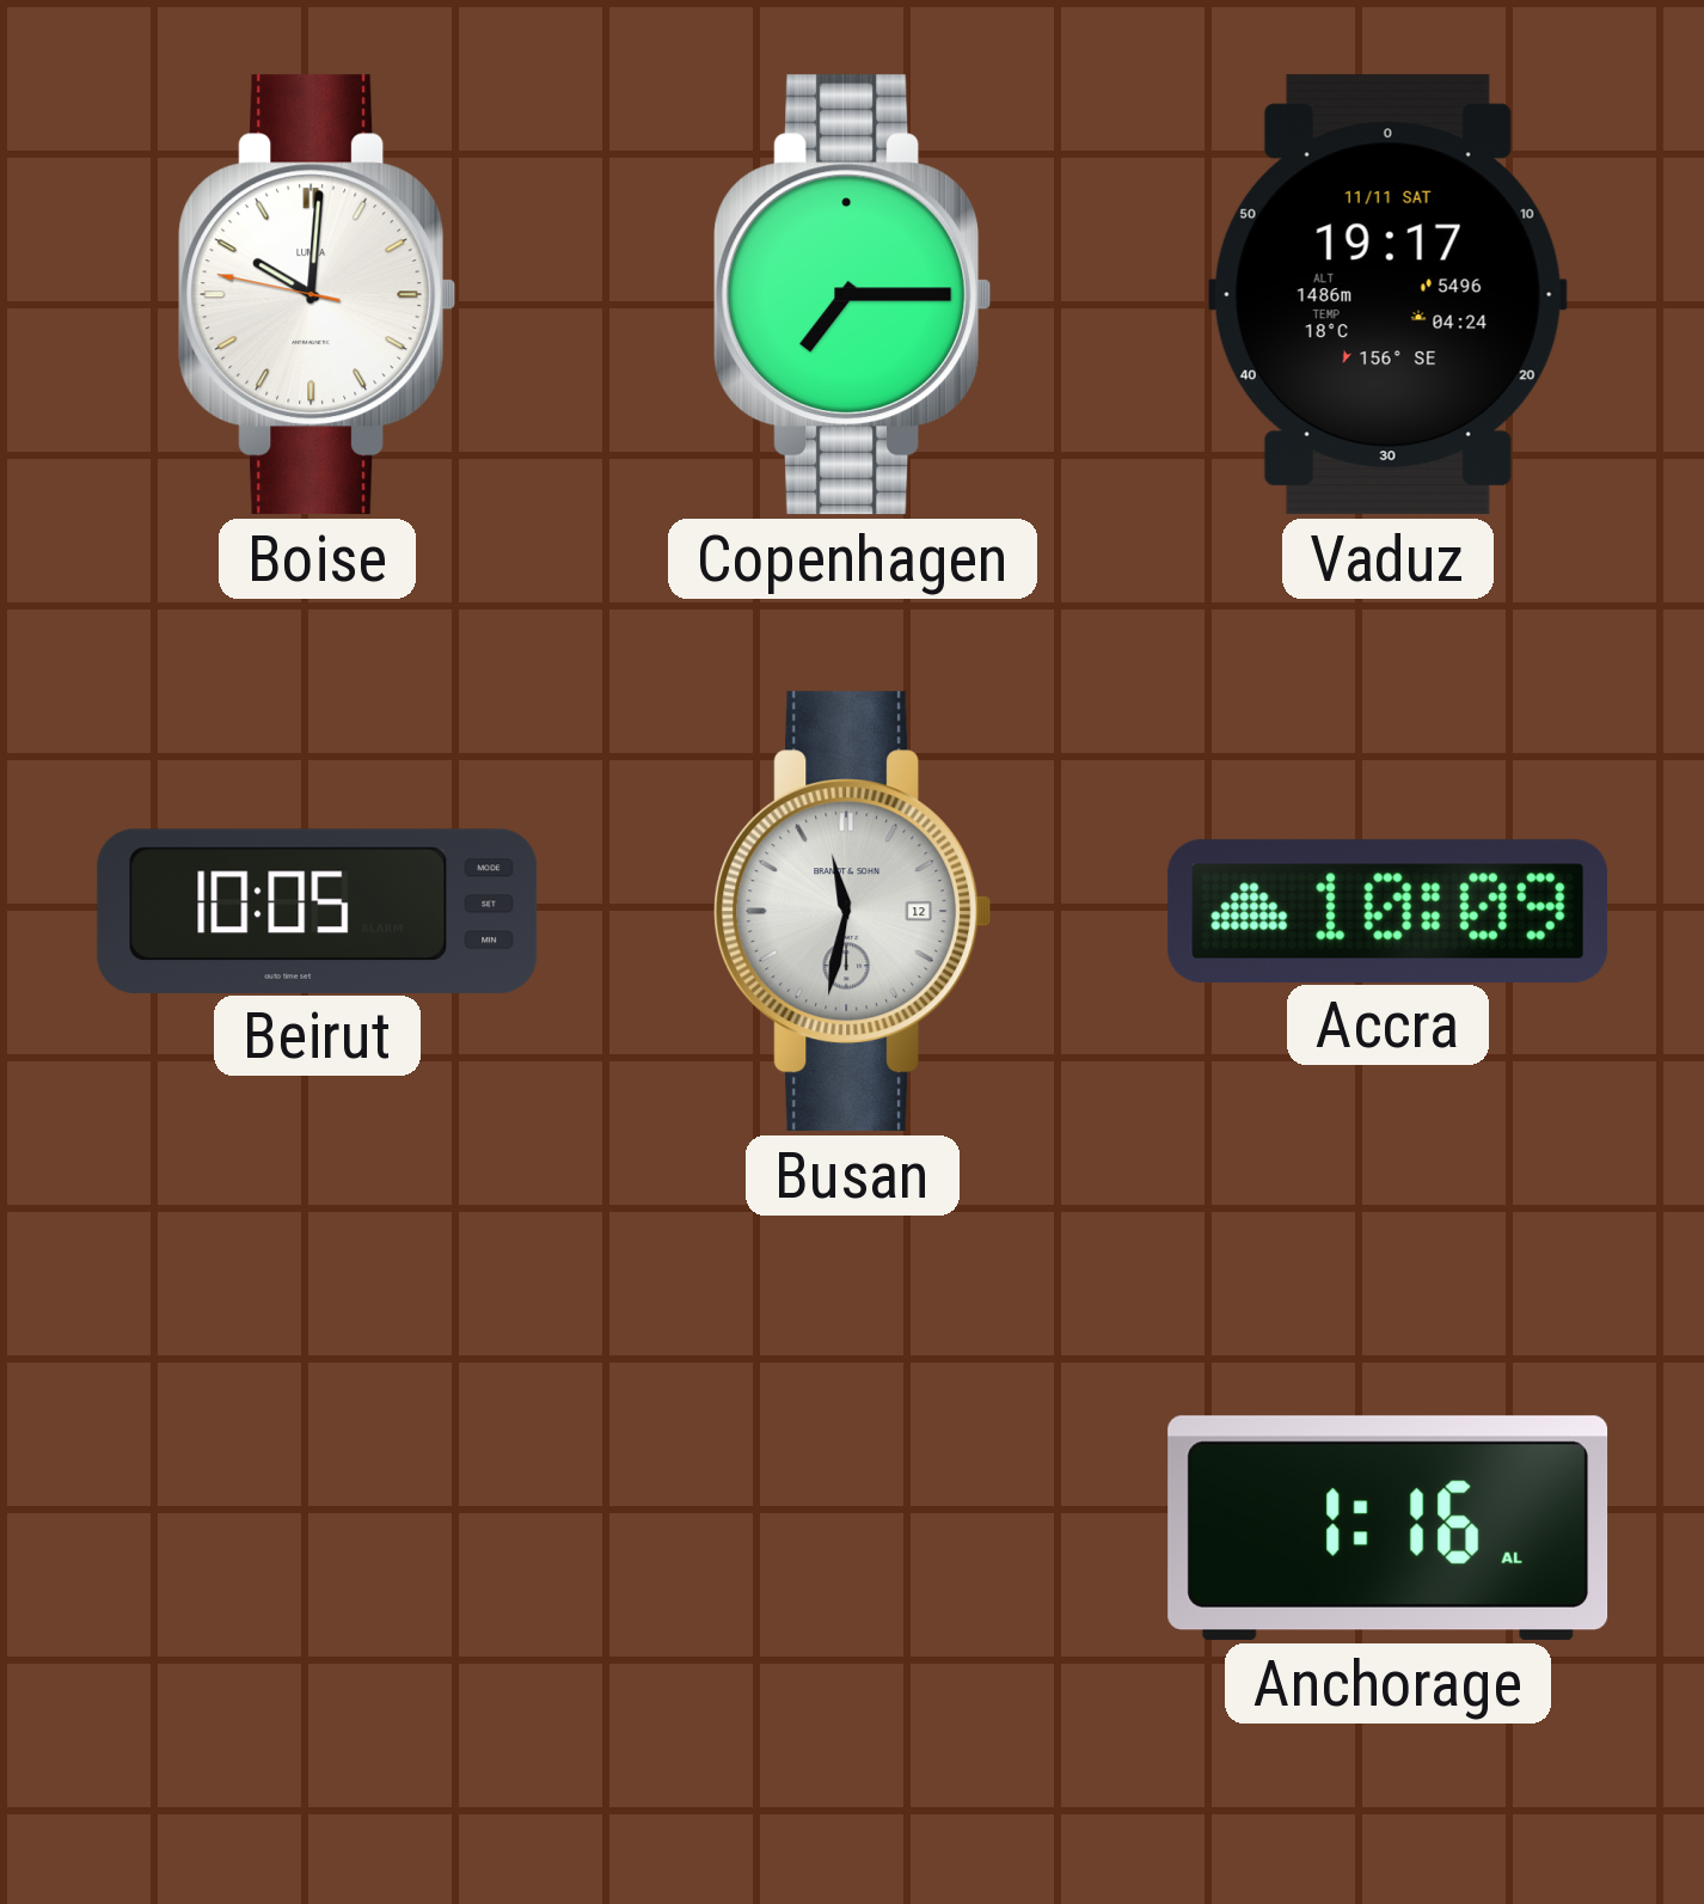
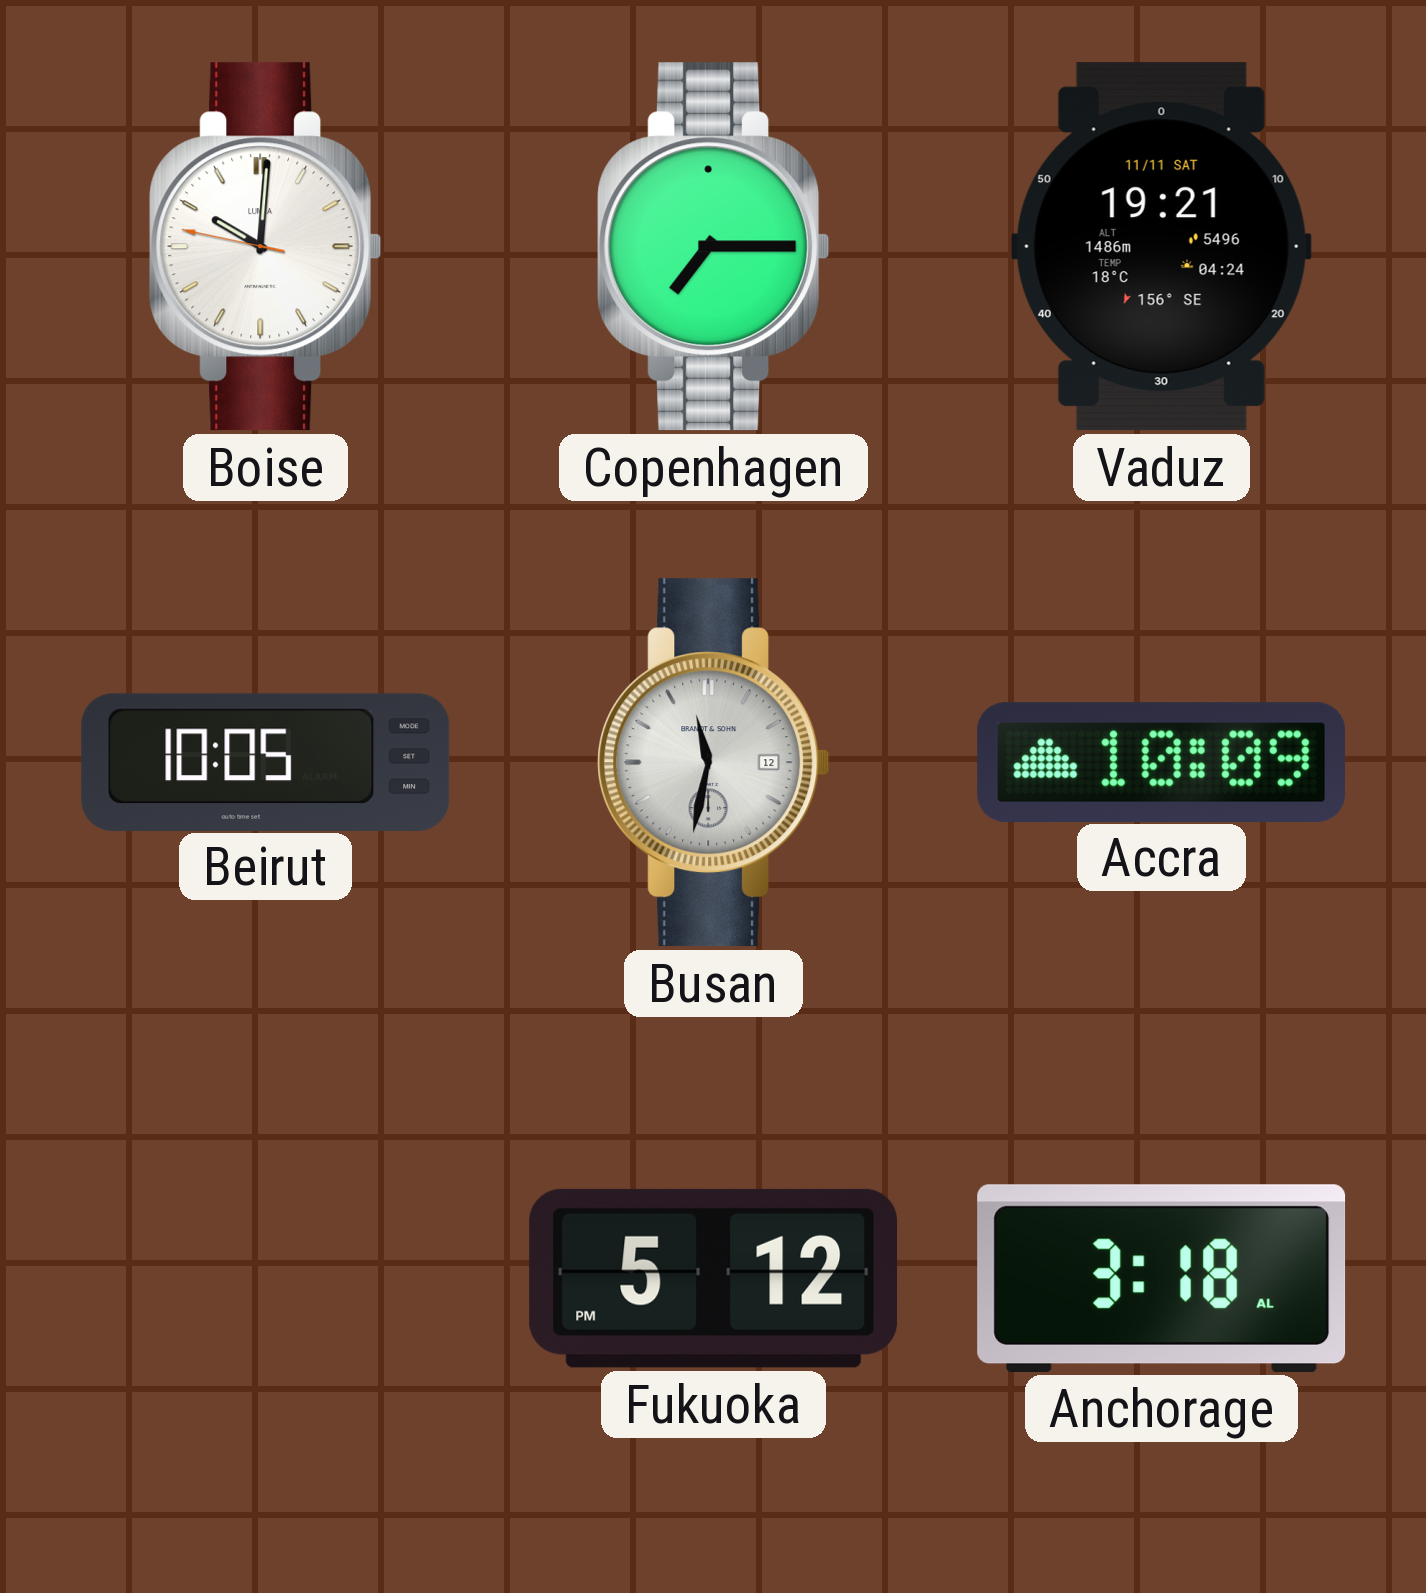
Vaduz: 19:17 -> 19:21
Fukuoka: none -> 5:12
Anchorage: 1:16 -> 3:18
